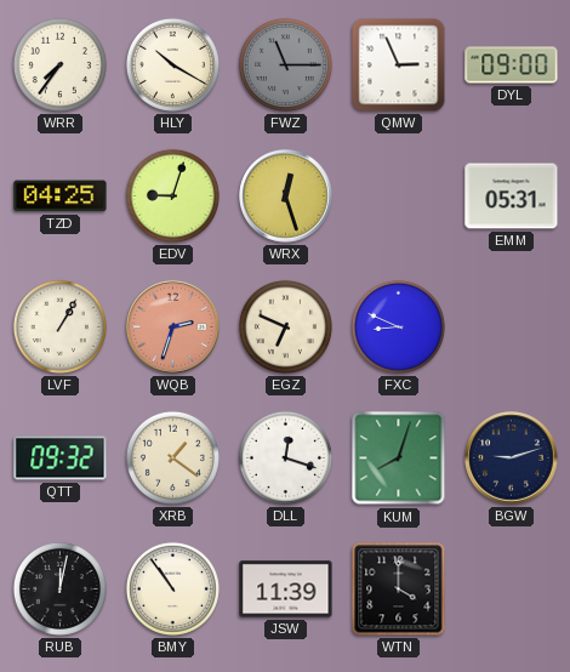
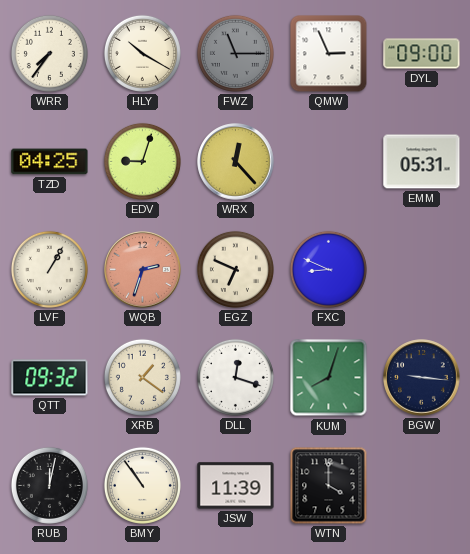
WRX: 12:27 -> 12:23
BGW: 9:12 -> 9:16
